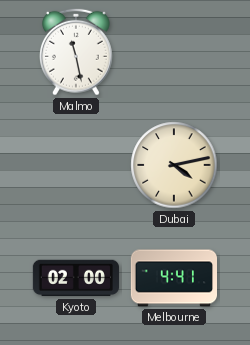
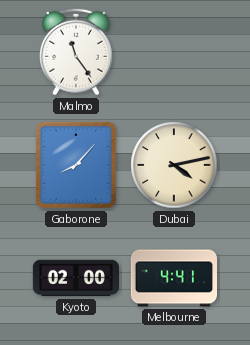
Malmo: 11:28 -> 11:24
Gaborone: none -> 8:07
